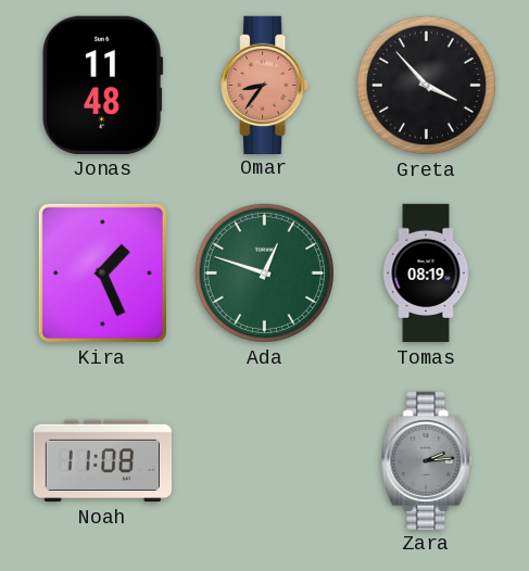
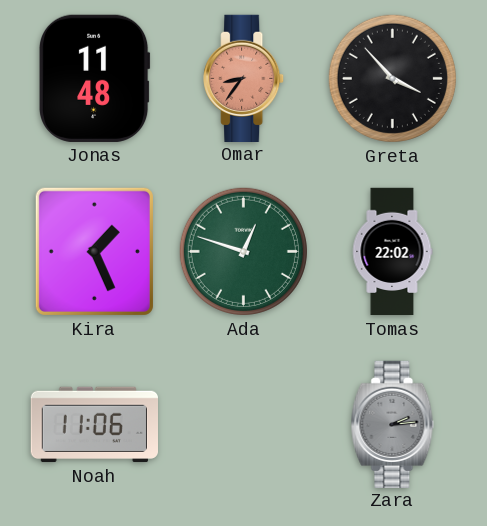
Tomas: 08:19 -> 22:02
Noah: 11:08 -> 11:06
